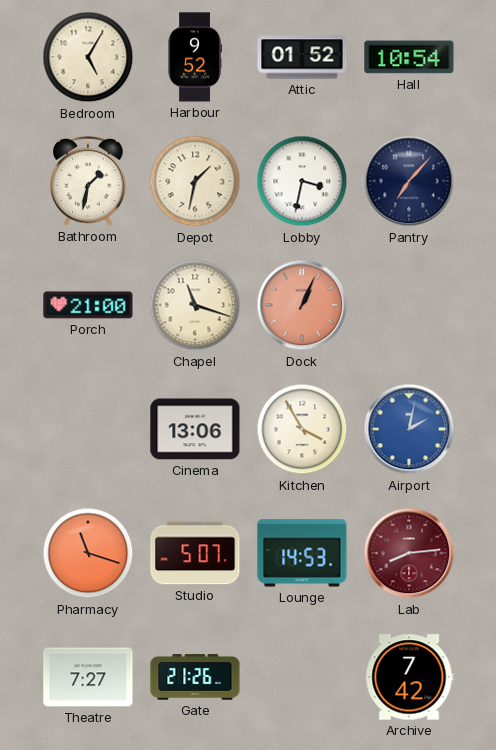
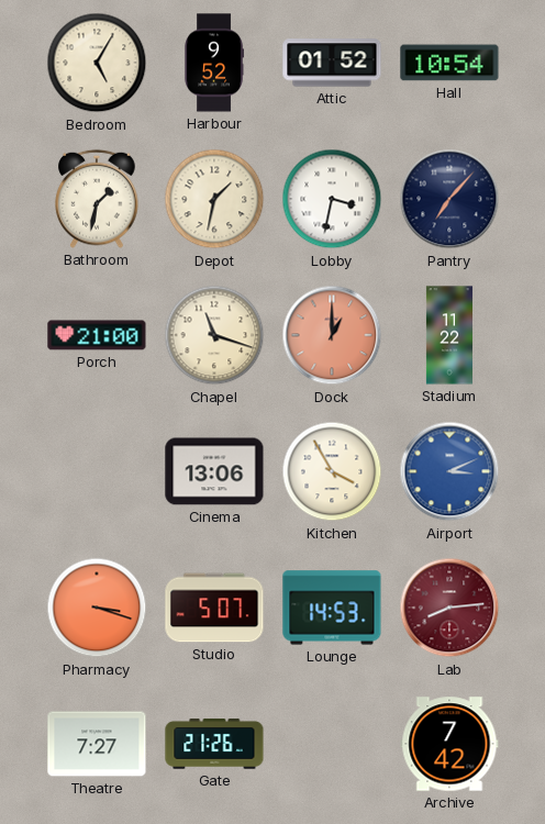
Dock: 1:04 -> 1:00
Stadium: none -> 11:22
Airport: 2:02 -> 3:11
Pharmacy: 11:18 -> 3:18
